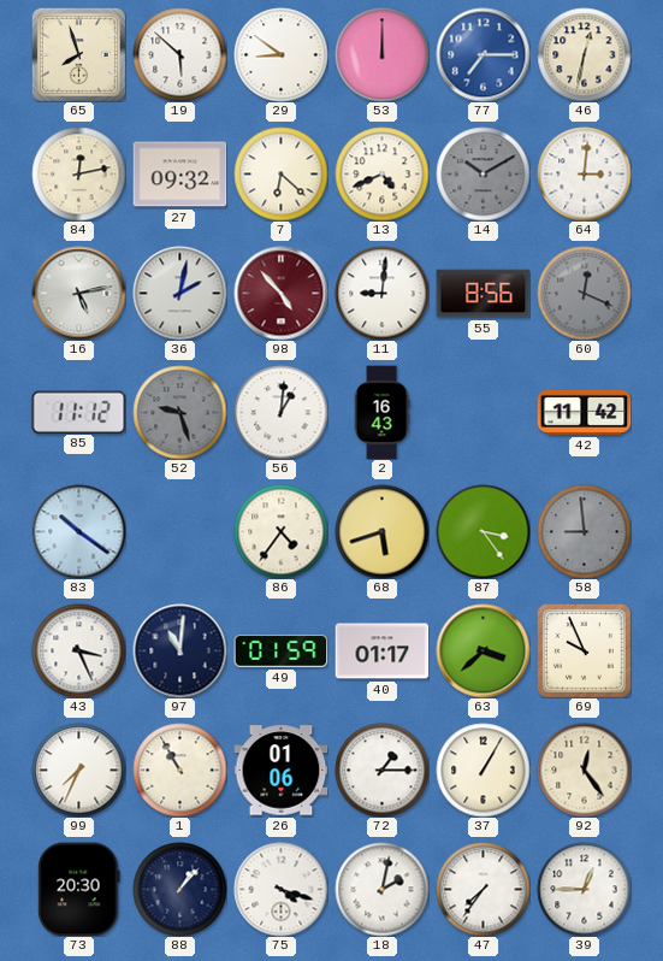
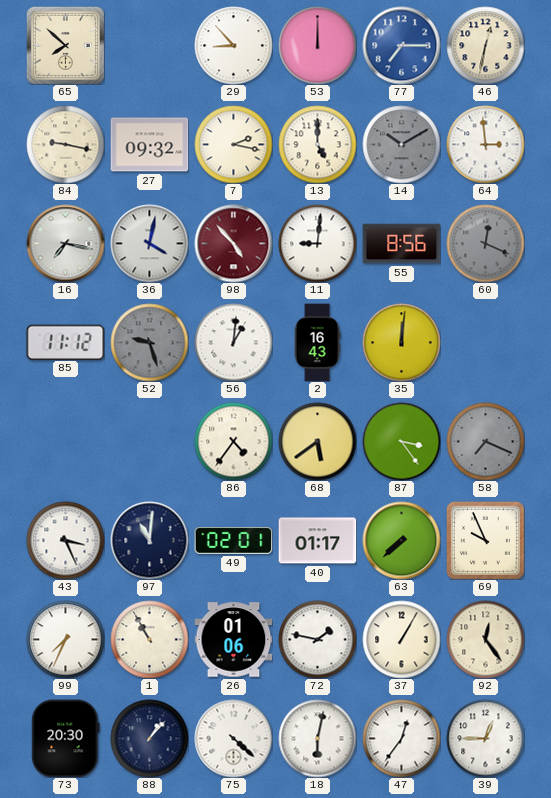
65: 7:57 -> 7:52
19: 5:52 -> none
29: 8:51 -> 8:53
84: 12:13 -> 9:17
7: 6:22 -> 2:17
13: 4:41 -> 5:00
64: 3:01 -> 2:59
16: 5:13 -> 7:17
36: 2:02 -> 4:02
35: none -> 12:01
42: 11:42 -> none
83: 10:21 -> none
68: 5:42 -> 5:39
58: 8:59 -> 7:19
49: 01:59 -> 02:01
63: 3:38 -> 7:38
72: 1:15 -> 1:47
75: 4:18 -> 4:22
18: 2:02 -> 6:02
47: 7:36 -> 12:36
